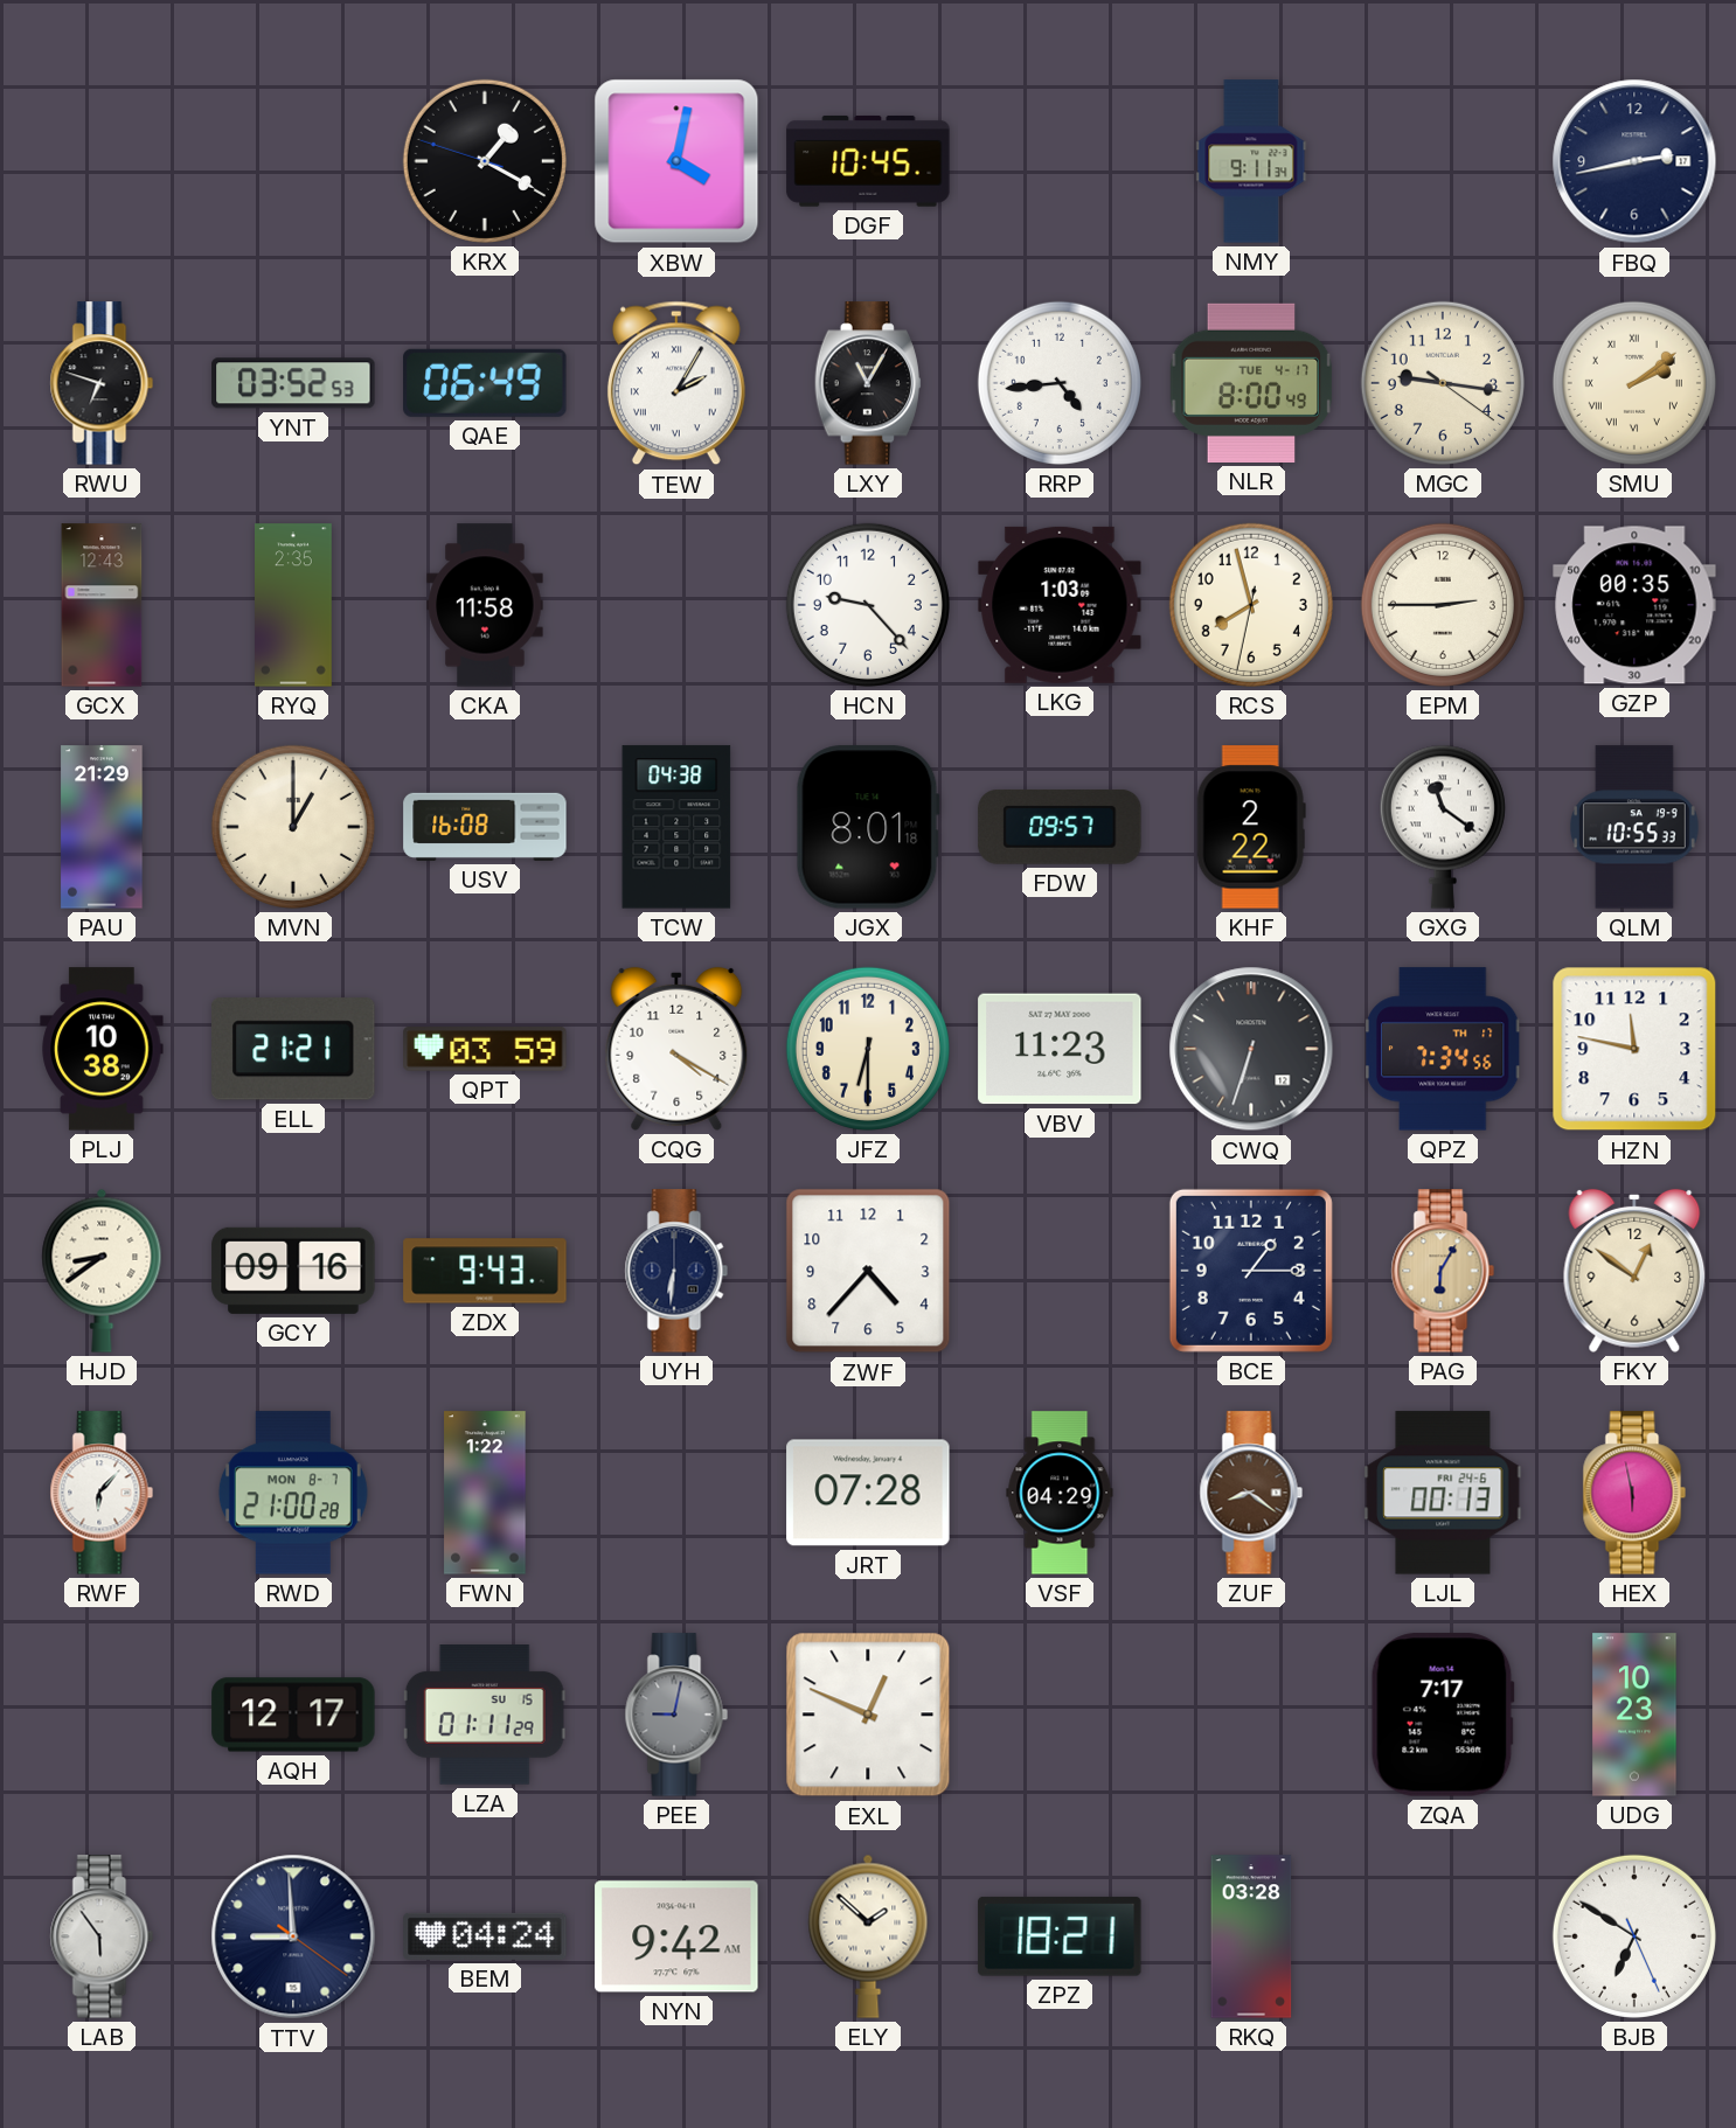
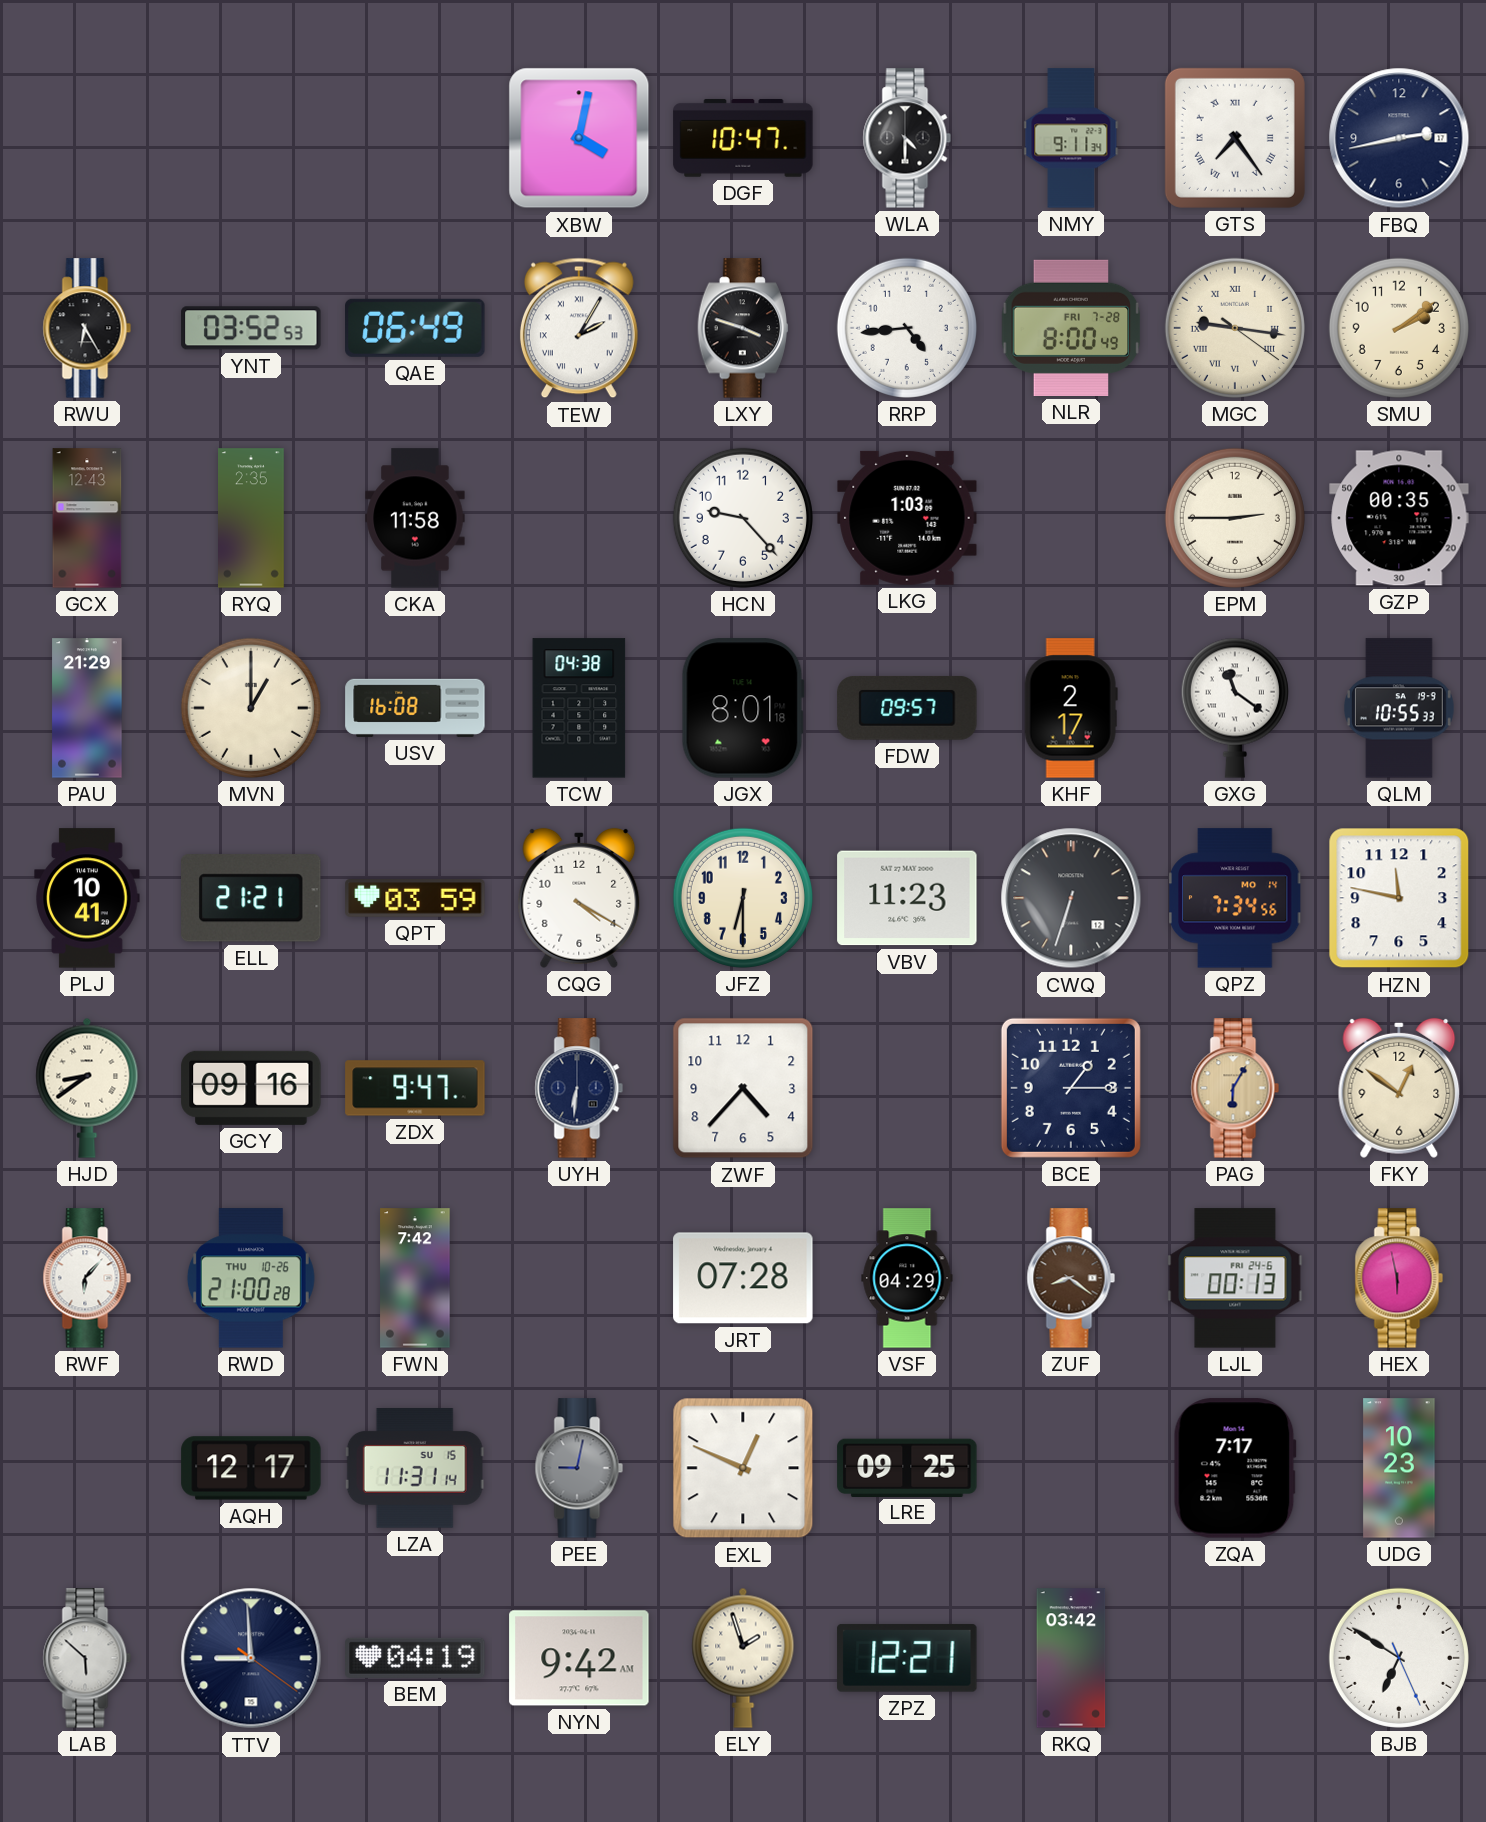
KRX: 1:19 -> none
DGF: 10:45 -> 10:47
WLA: none -> 4:30
GTS: none -> 7:24
RWU: 6:48 -> 6:25
LXY: 11:05 -> 3:48
NLR date: TUE 4-17 -> FRI 7-28
MGC numerals: Arabic -> Roman
SMU numerals: Roman -> Arabic
RCS: 7:57 -> none
KHF: 2:22 -> 2:17
PLJ: 10:38 -> 10:41
QPZ date: TH 17 -> MO 14
ZDX: 9:43 -> 9:47
RWD date: MON 8-7 -> THU 10-26
FWN: 1:22 -> 7:42
LZA: 01:11 -> 11:31
LRE: none -> 09:25
LAB: 5:54 -> 5:52
BEM: 04:24 -> 04:19
ELY: 1:52 -> 1:57
ZPZ: 18:21 -> 12:21
RKQ: 03:28 -> 03:42
